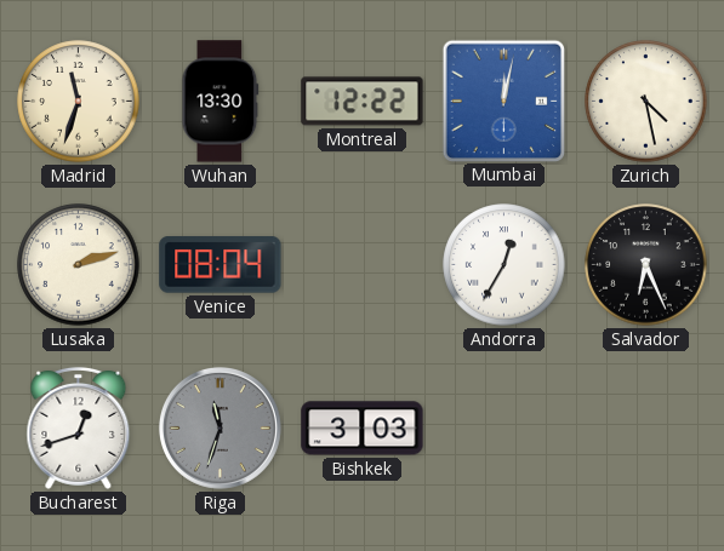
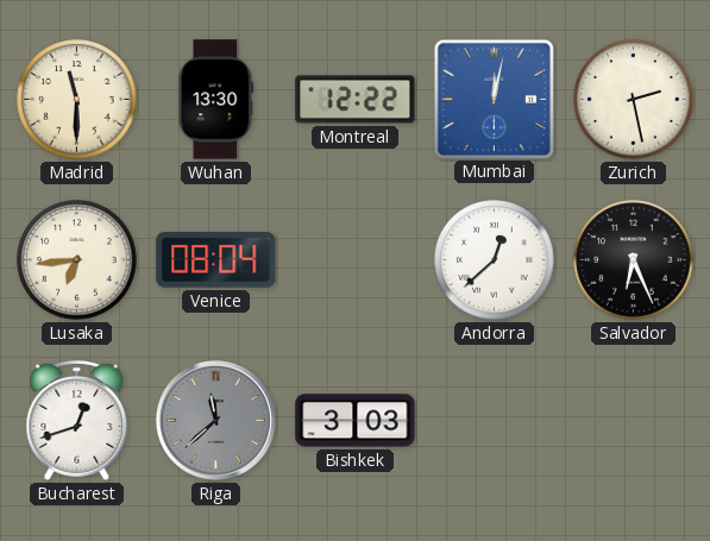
Madrid: 11:33 -> 11:30
Zurich: 4:28 -> 2:28
Lusaka: 2:12 -> 6:44
Andorra: 12:35 -> 12:38
Riga: 11:33 -> 11:38
